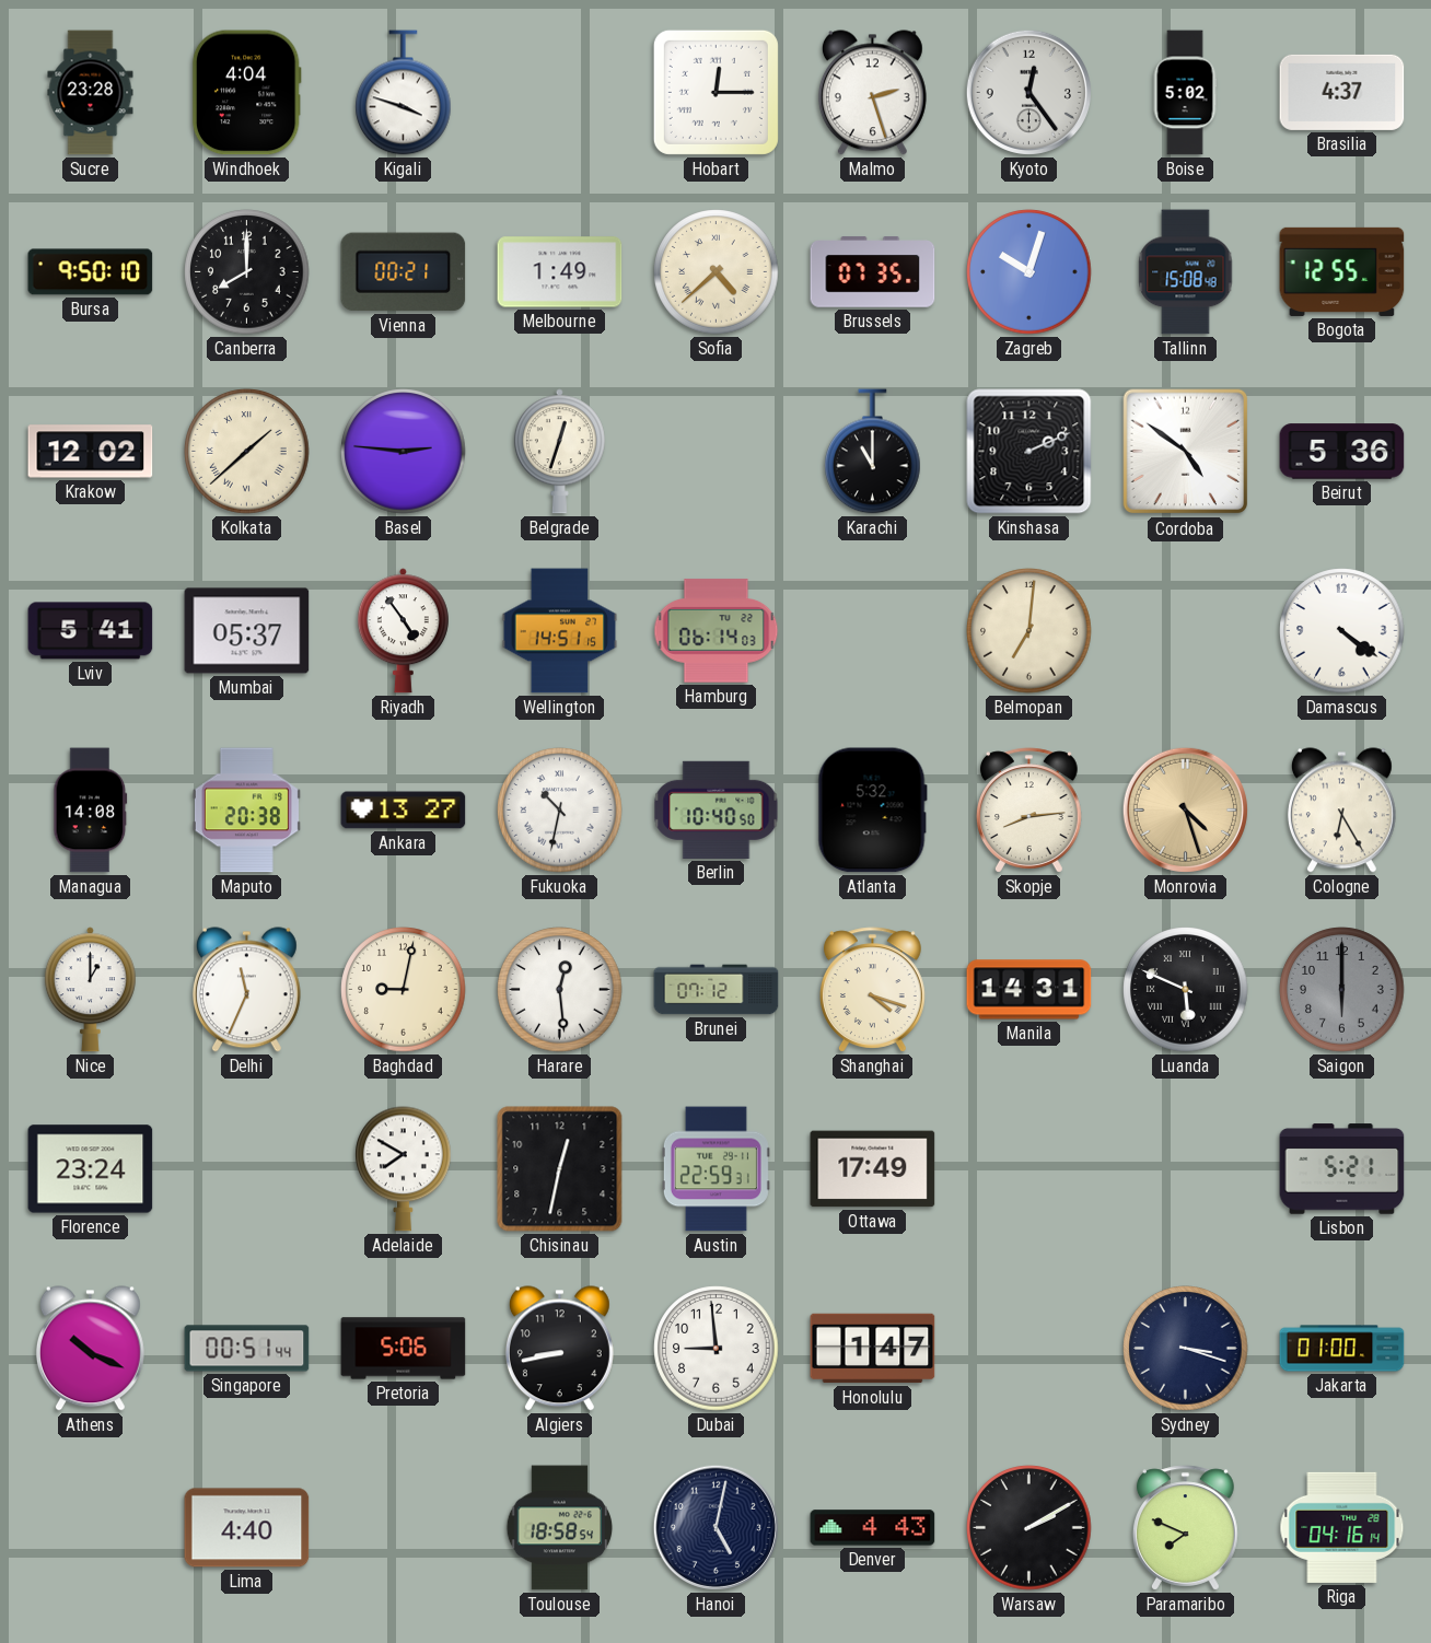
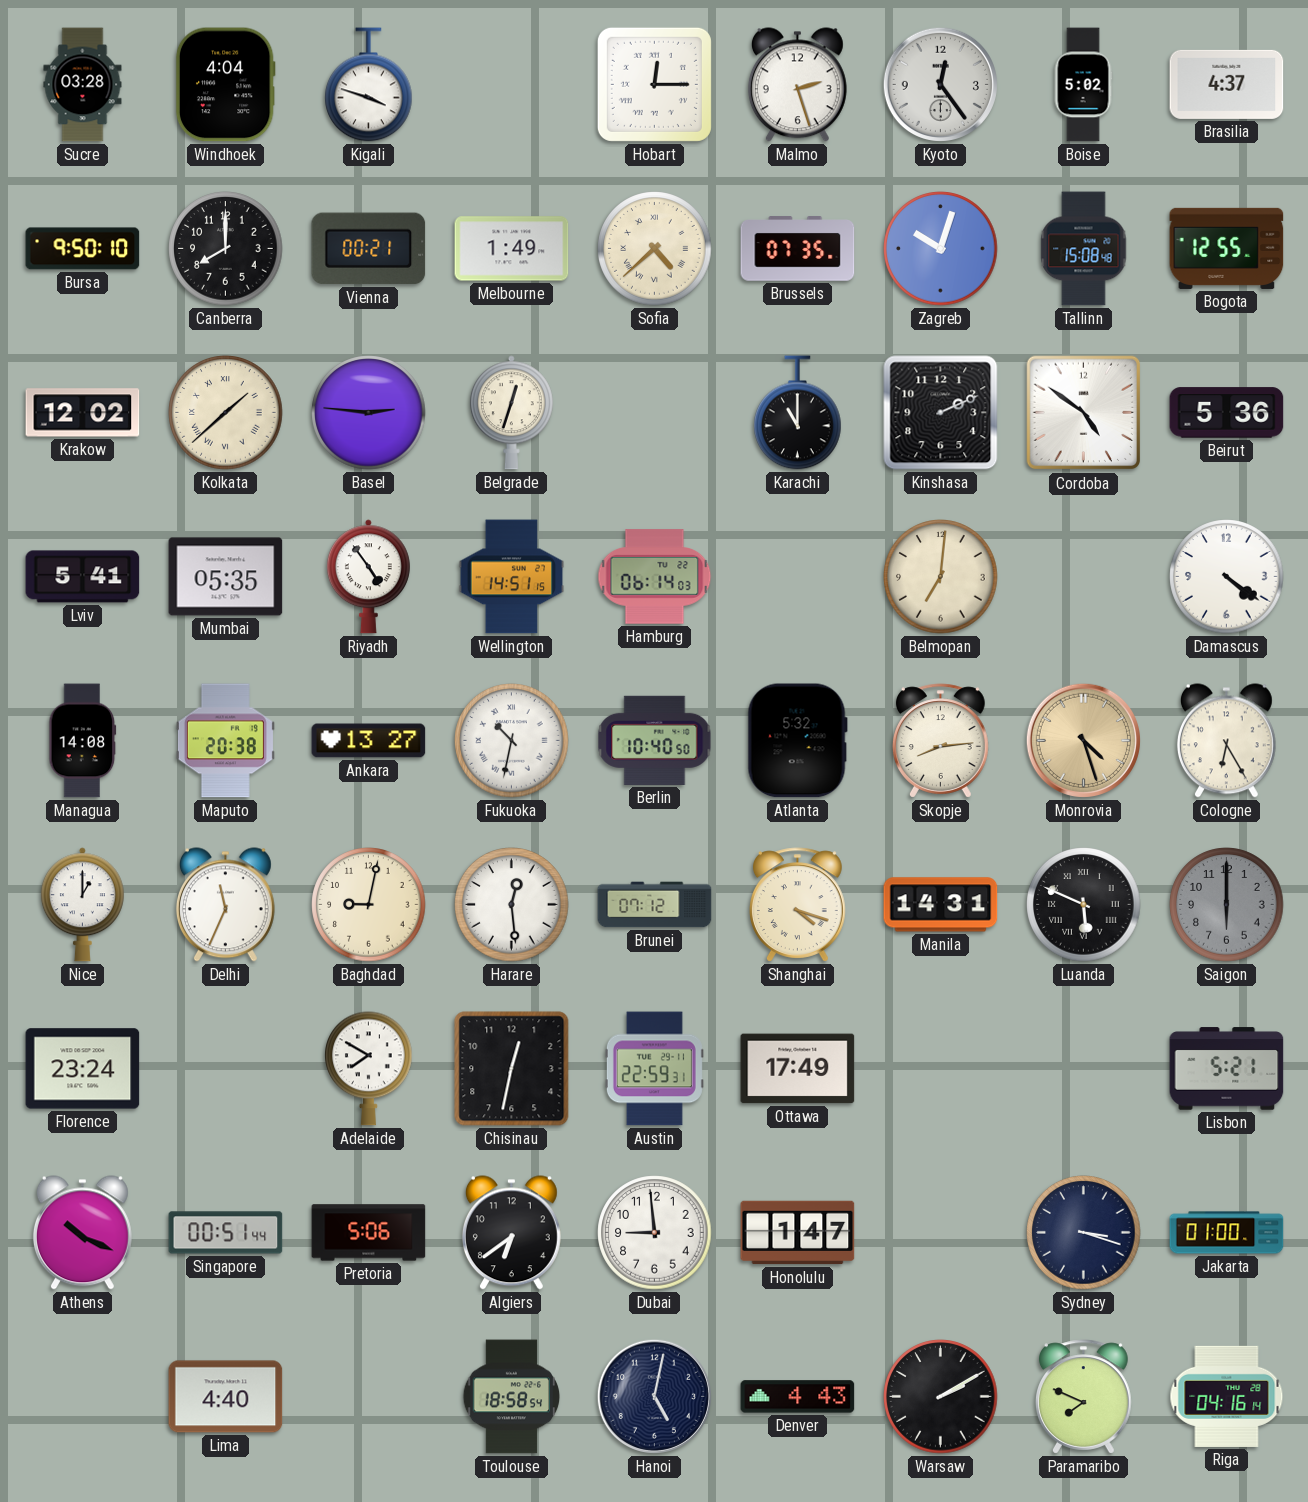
Sucre: 23:28 -> 03:28
Mumbai: 05:37 -> 05:35
Algiers: 8:43 -> 6:39
